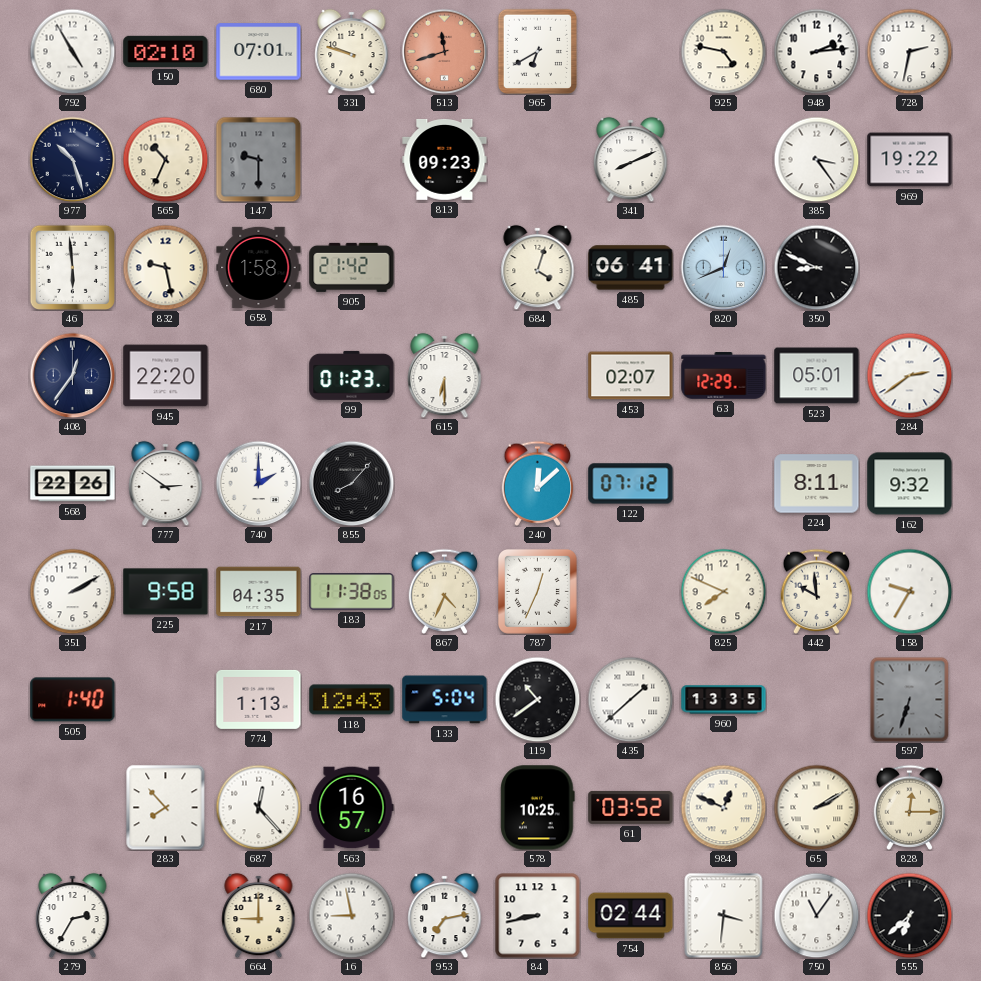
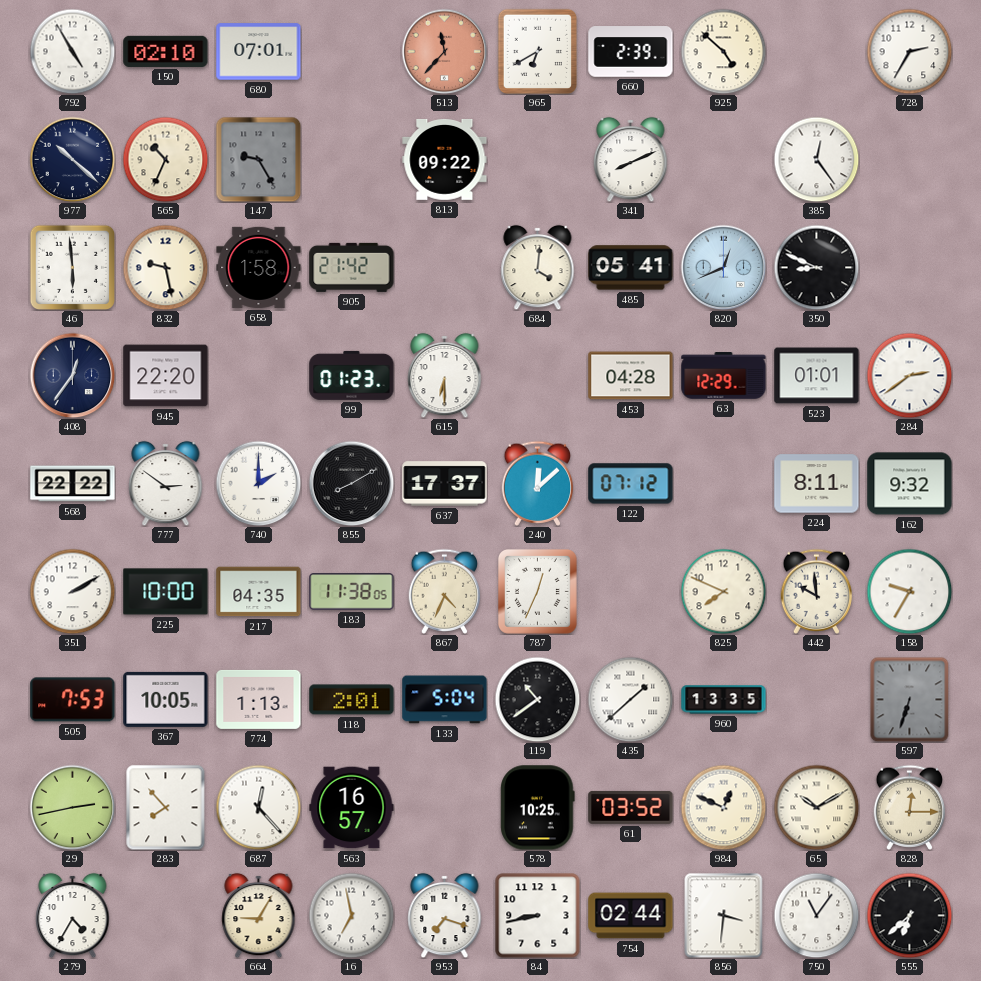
331: 9:48 -> none
513: 11:42 -> 11:37
660: none -> 2:39
925: 4:47 -> 4:52
948: 2:14 -> none
728: 2:32 -> 2:35
977: 10:27 -> 10:22
147: 9:30 -> 9:25
813: 09:23 -> 09:22
385: 3:24 -> 12:24
969: 19:22 -> none
684: 4:03 -> 4:01
485: 06:41 -> 05:41
453: 02:07 -> 04:28
523: 05:01 -> 01:01
568: 22:26 -> 22:22
855: 8:07 -> 8:10
637: none -> 17:37
225: 9:58 -> 10:00
505: 1:40 -> 7:53
367: none -> 10:05
118: 12:43 -> 2:01
29: none -> 2:43
65: 2:10 -> 10:10
279: 2:35 -> 4:35
664: 9:00 -> 9:05
16: 8:58 -> 6:58
953: 7:13 -> 7:18
